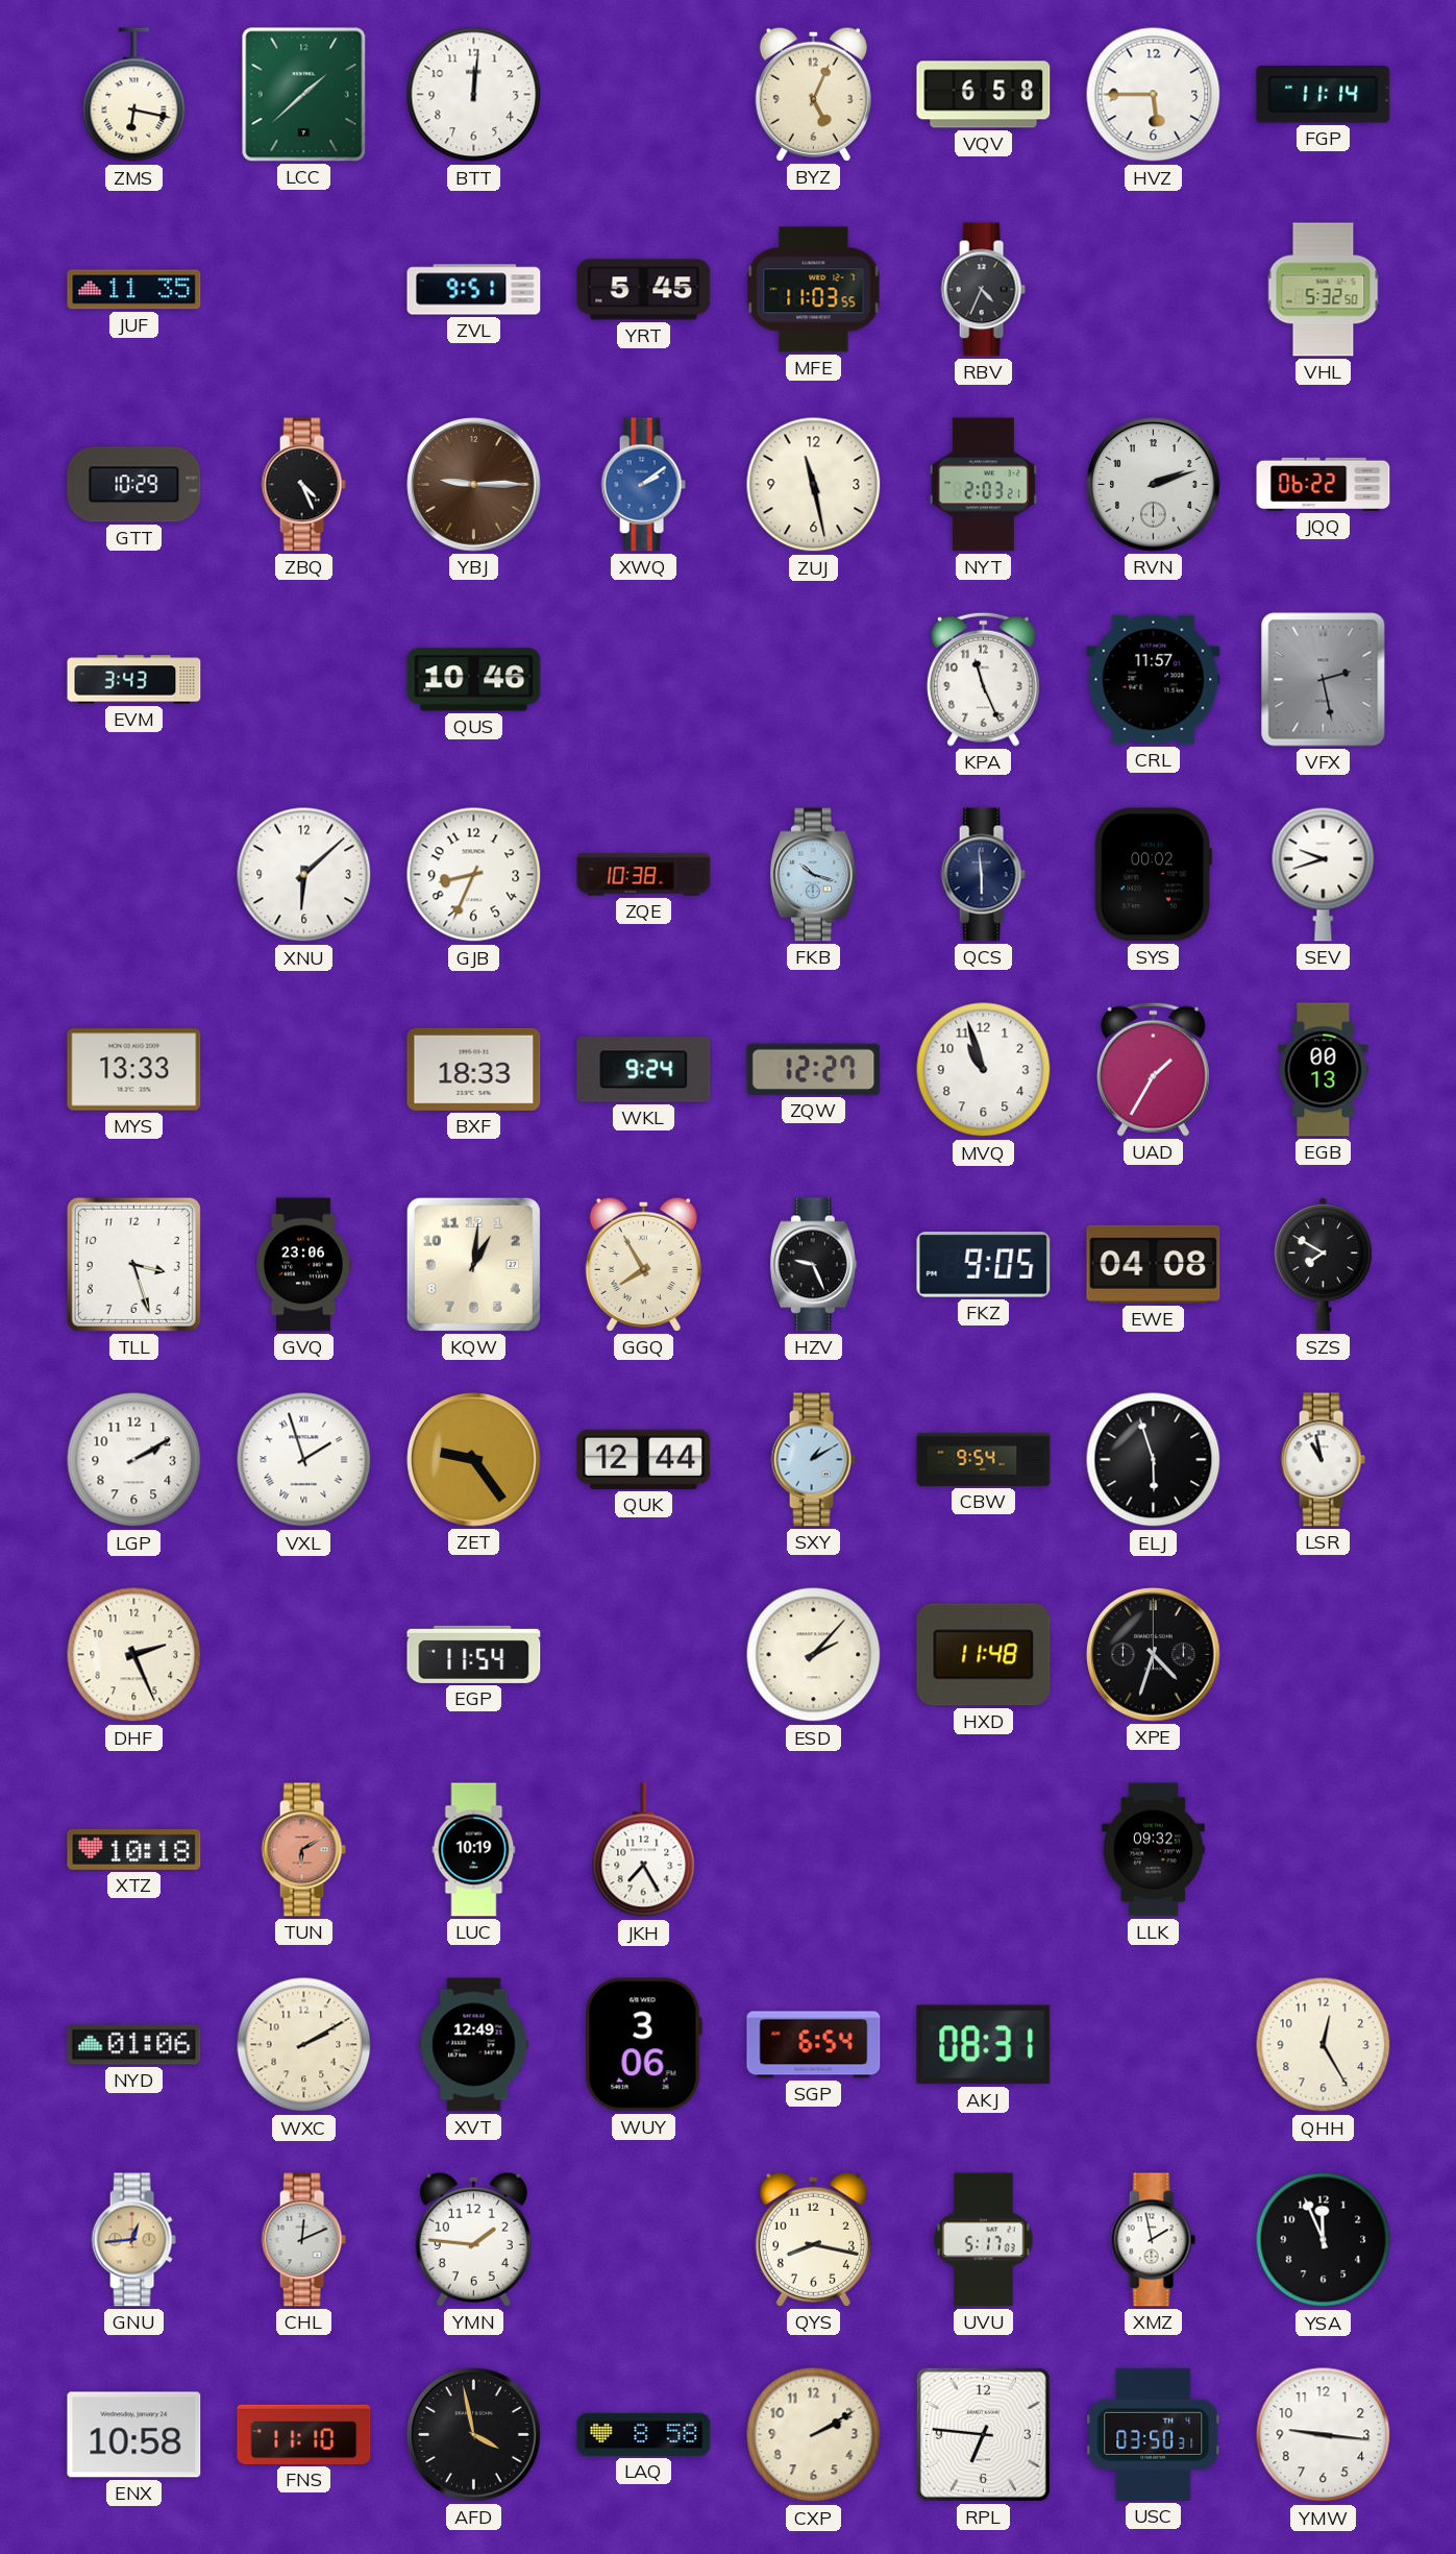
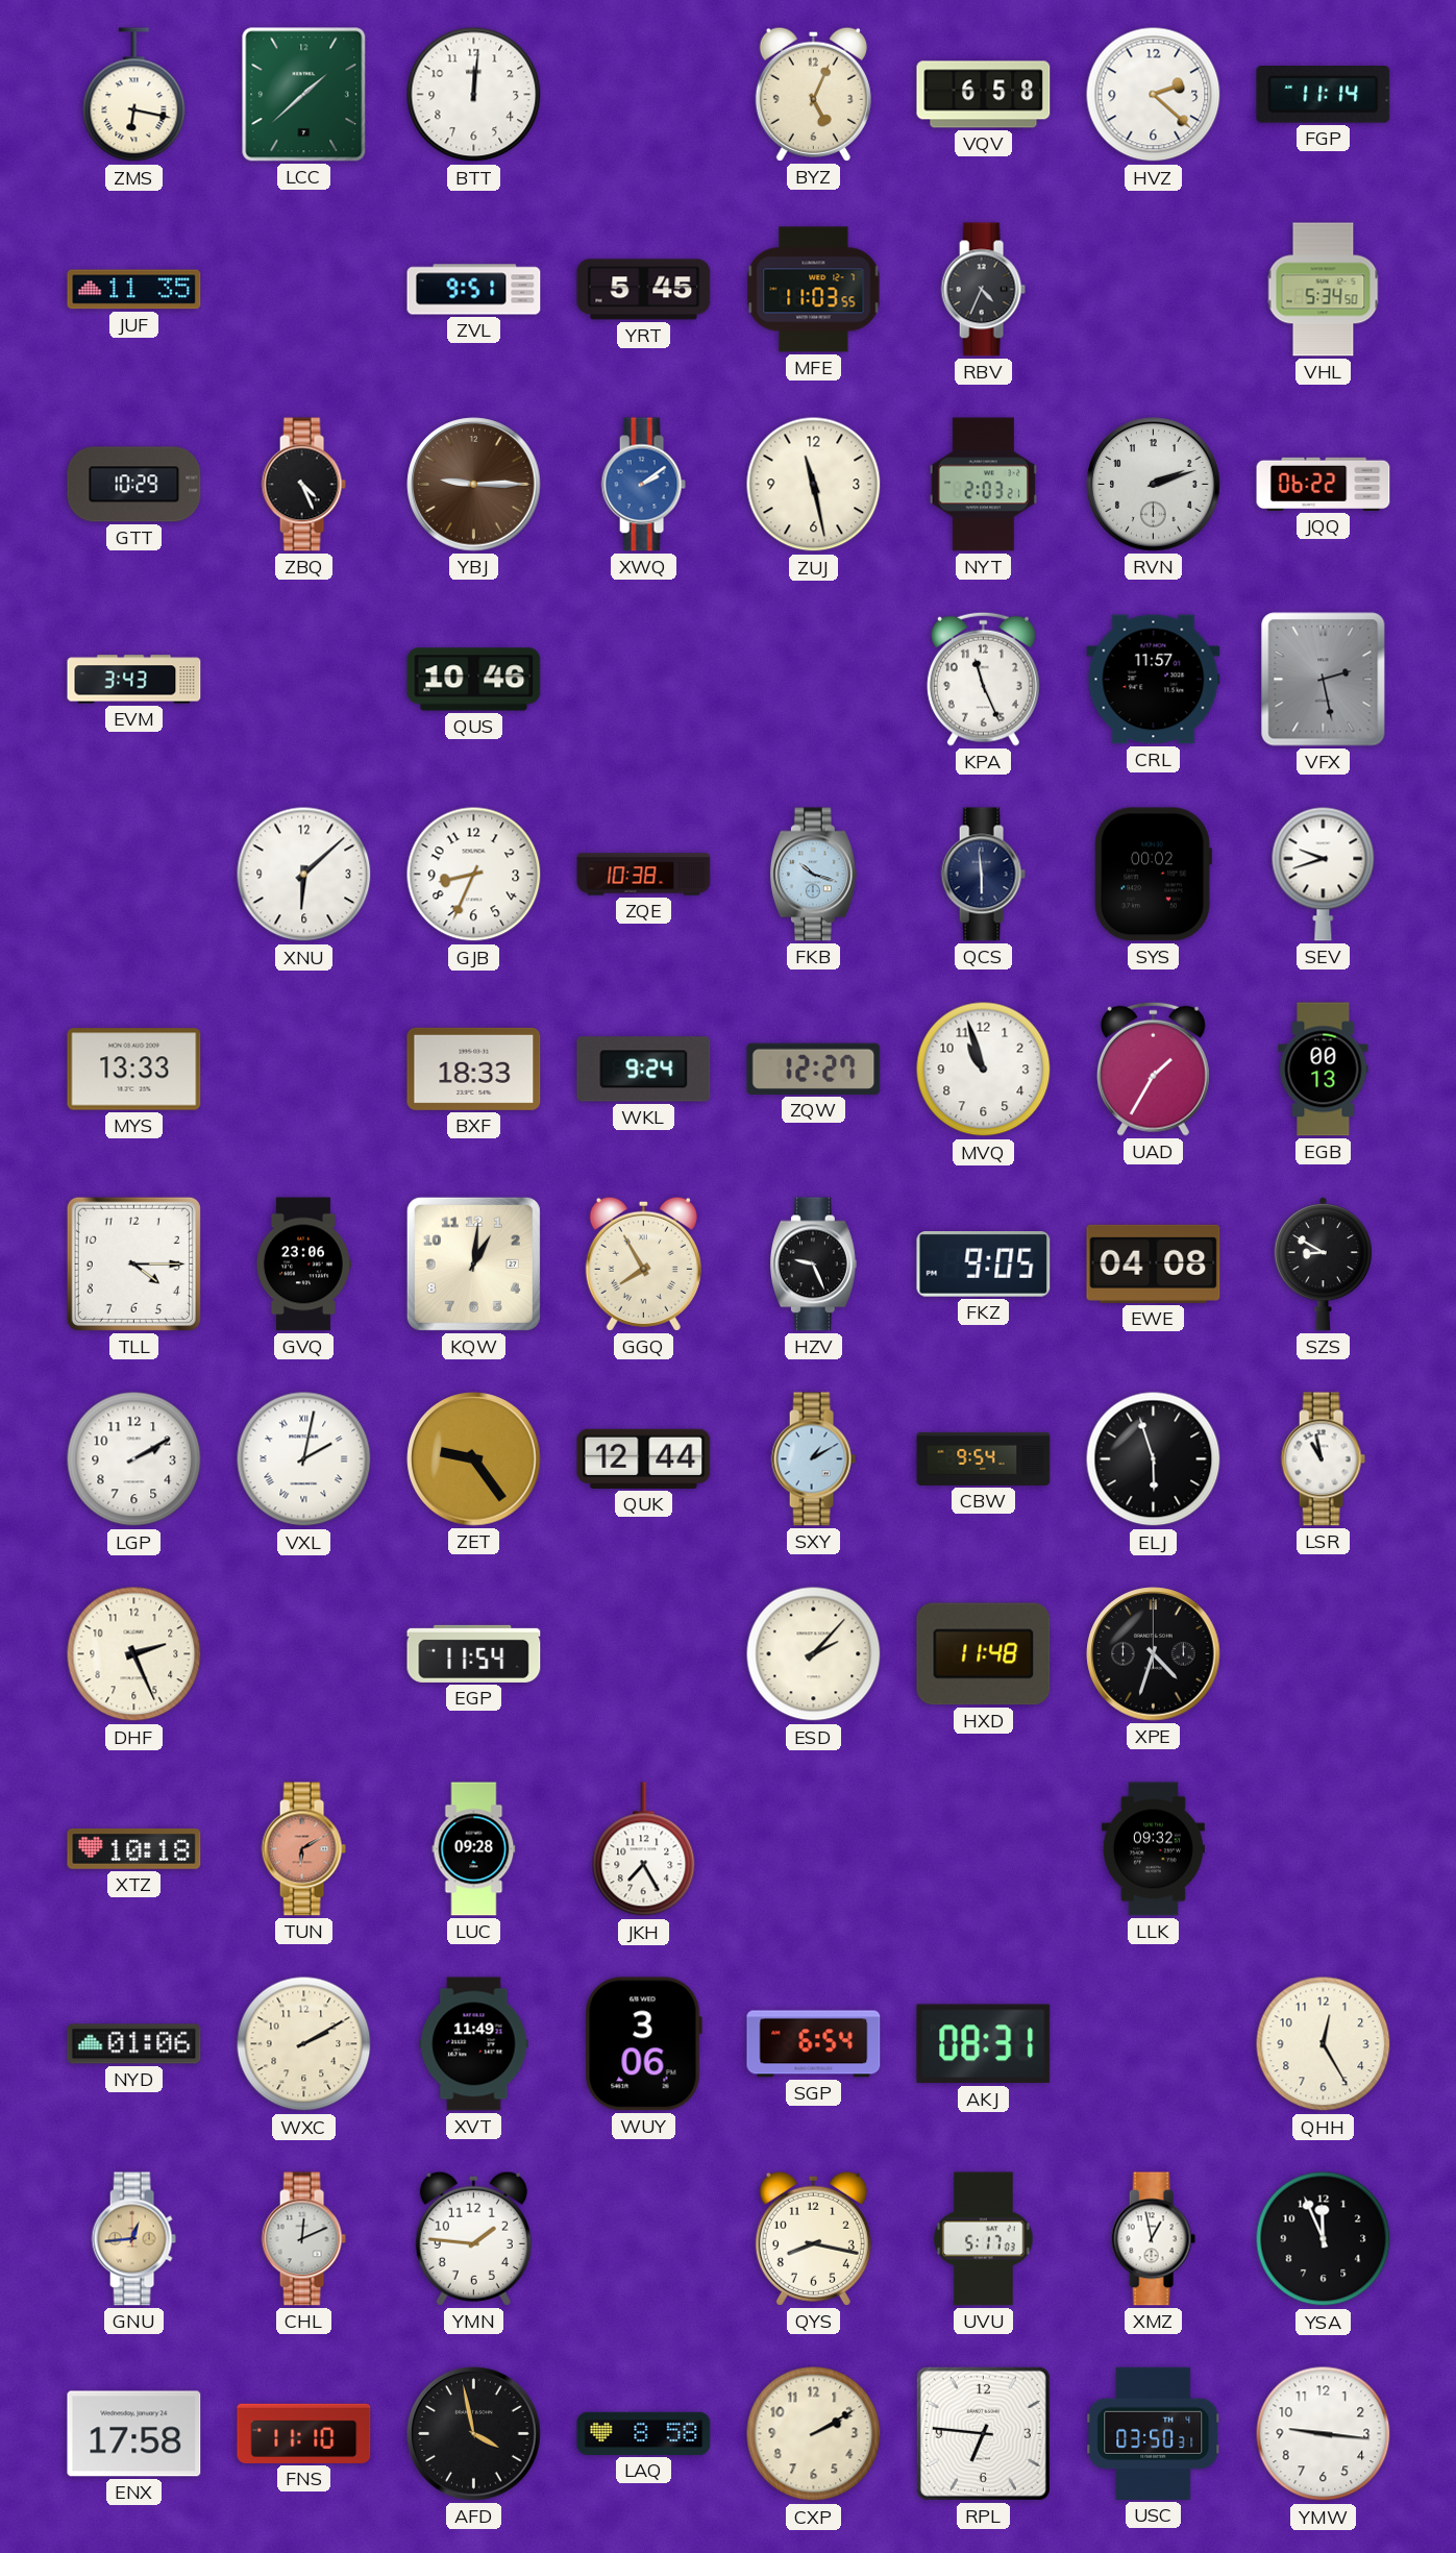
HVZ: 5:45 -> 2:22
VHL: 5:32 -> 5:34
TLL: 3:27 -> 4:15
SZS: 7:50 -> 8:50
VXL: 1:57 -> 2:02
LUC: 10:19 -> 09:28
XVT: 12:49 -> 11:49
XMZ: 1:58 -> 12:58
ENX: 10:58 -> 17:58
